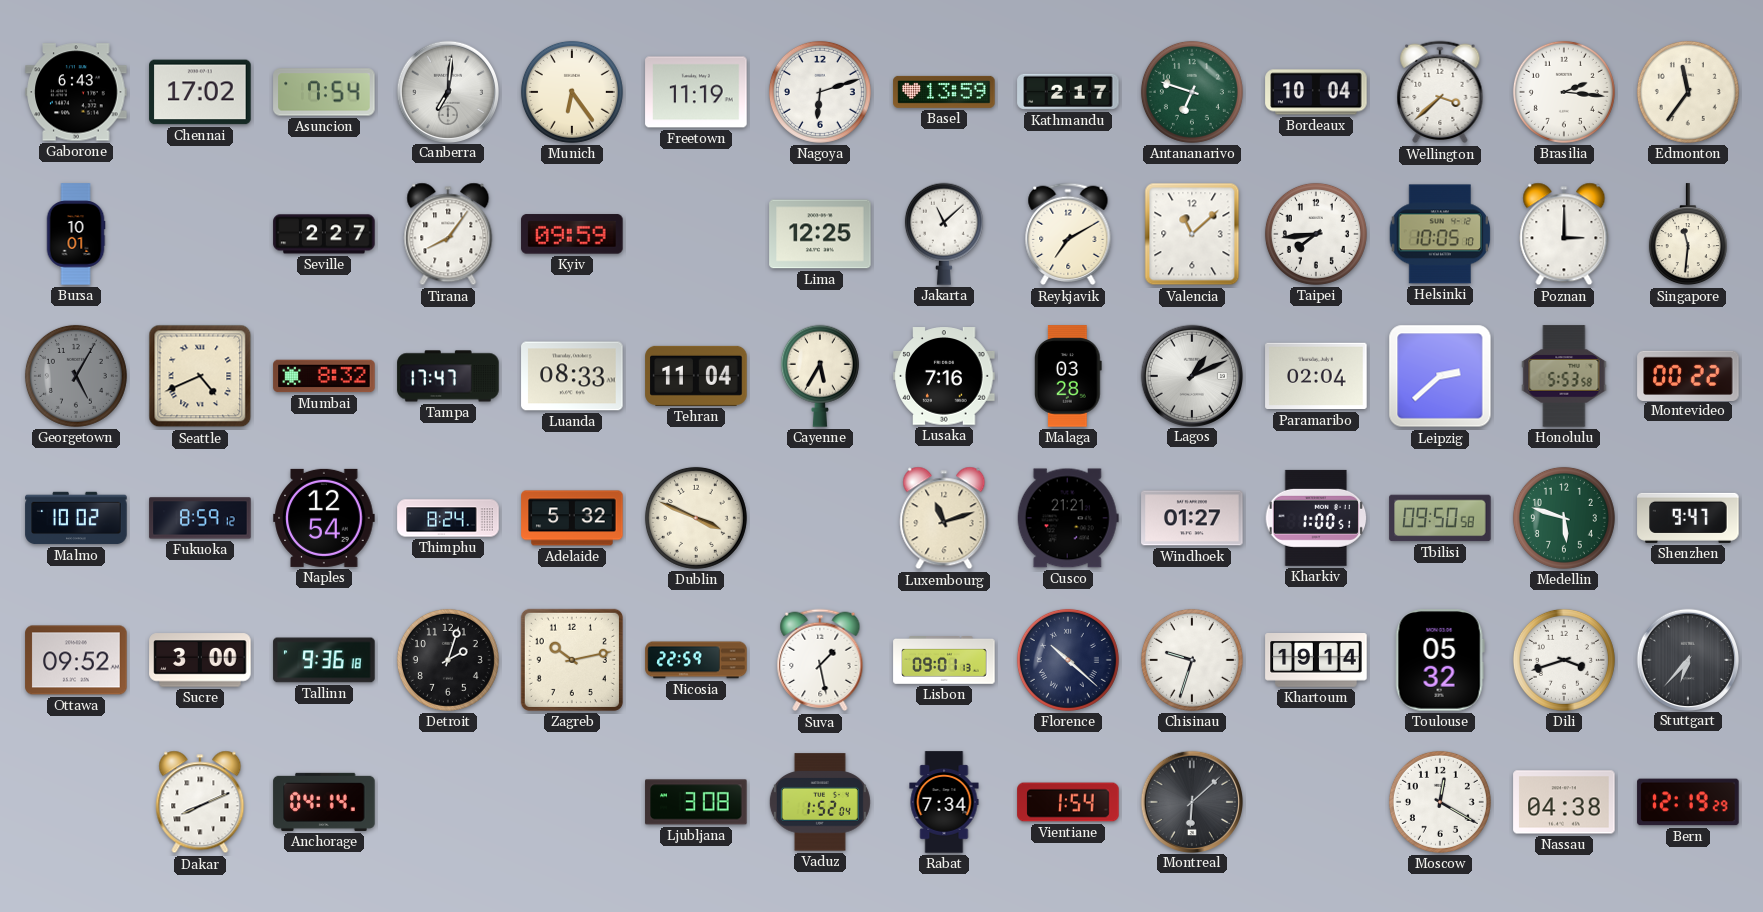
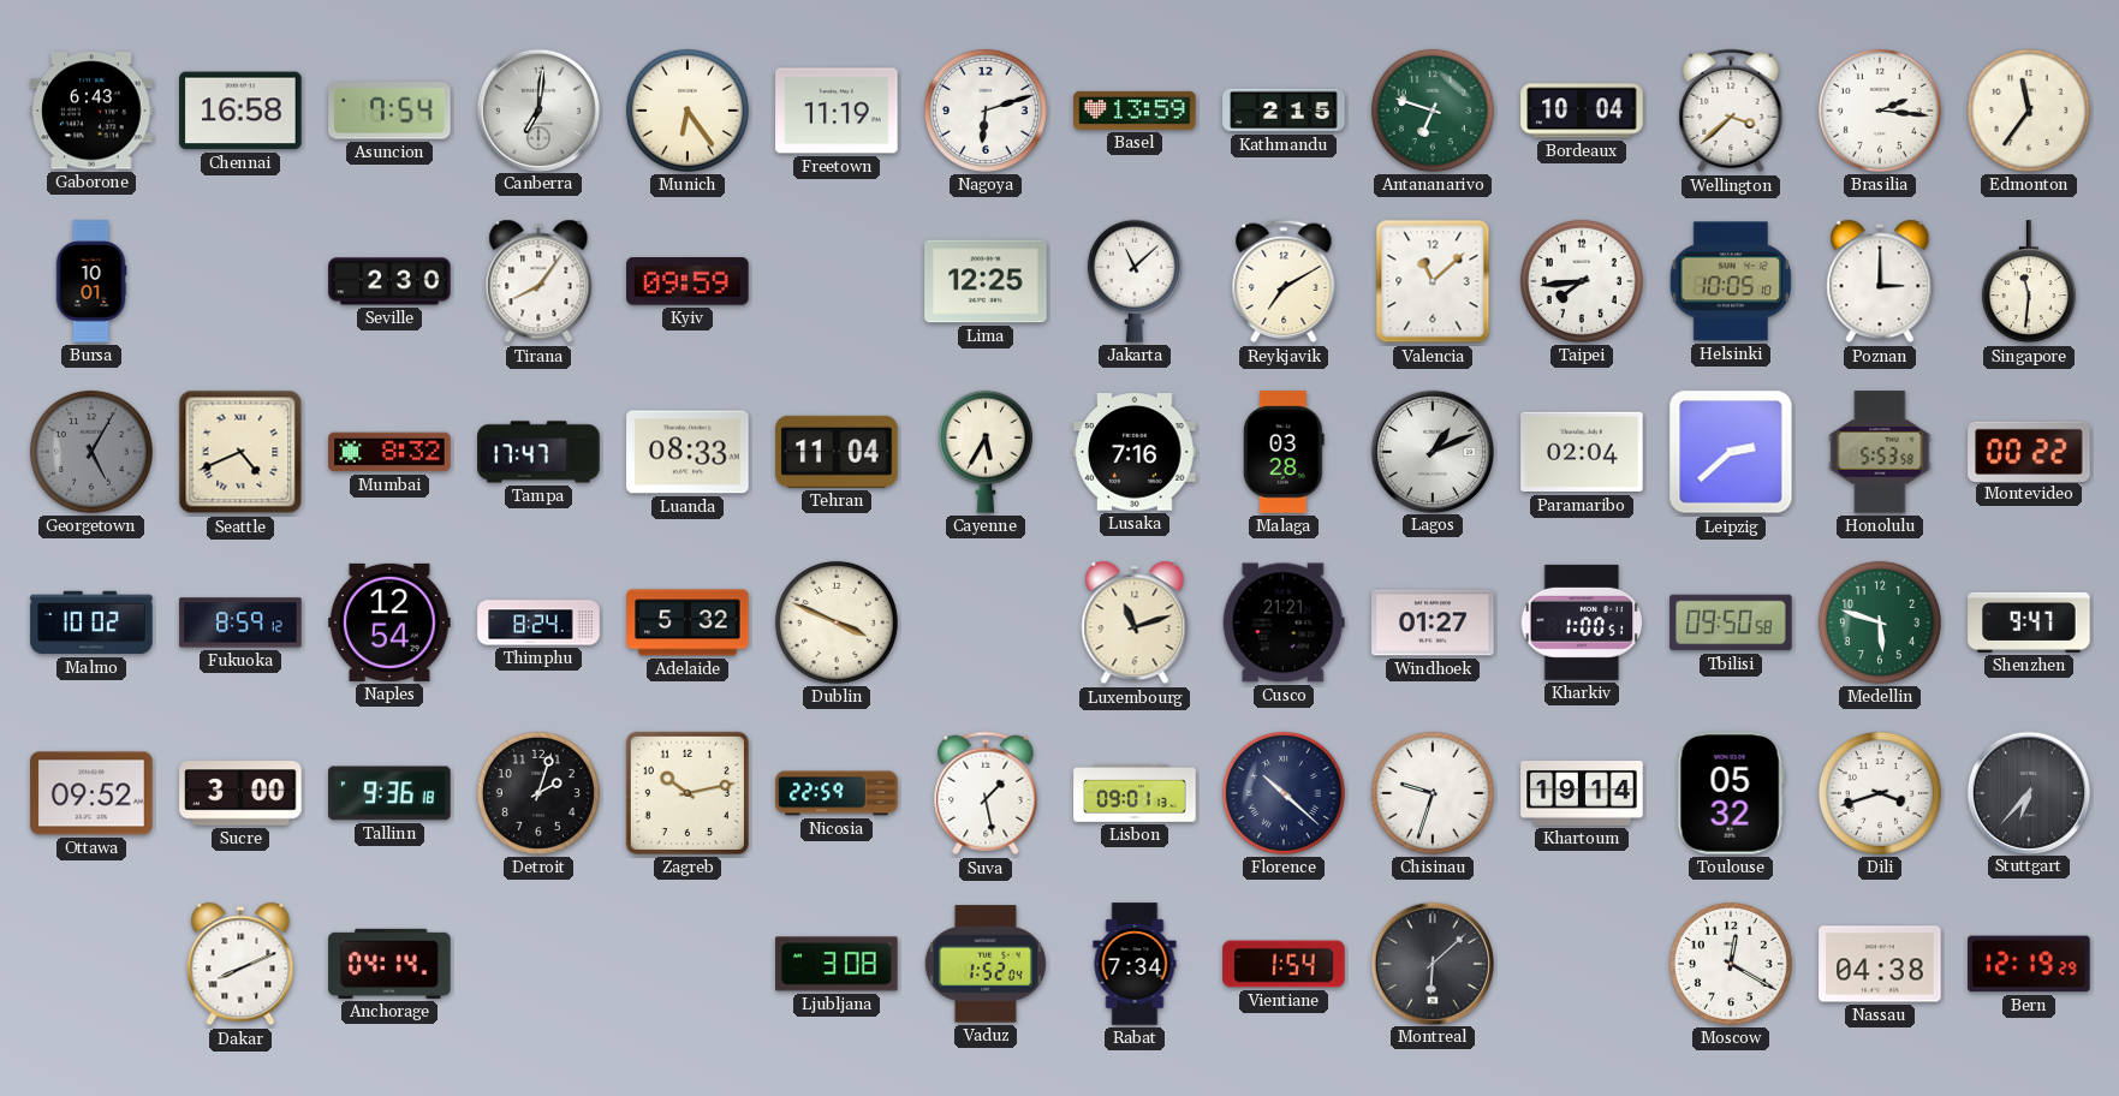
Chennai: 17:02 -> 16:58
Kathmandu: 2:17 -> 2:15
Seville: 2:27 -> 2:30
